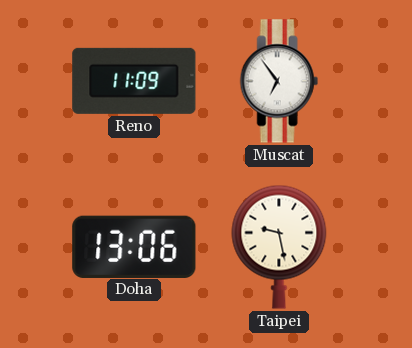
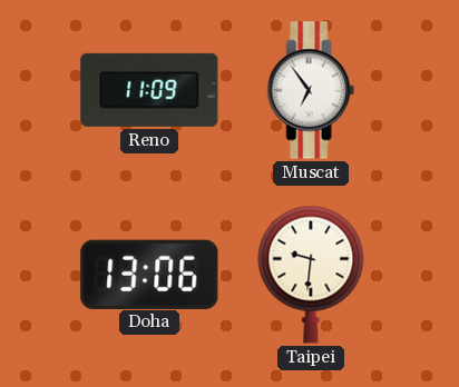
Taipei: 9:28 -> 9:31
